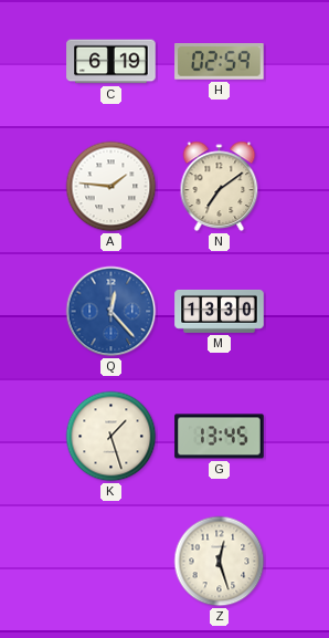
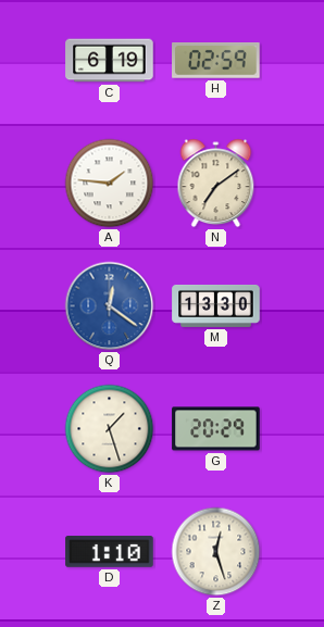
Q: 12:23 -> 12:21
G: 13:45 -> 20:29
D: none -> 1:10
